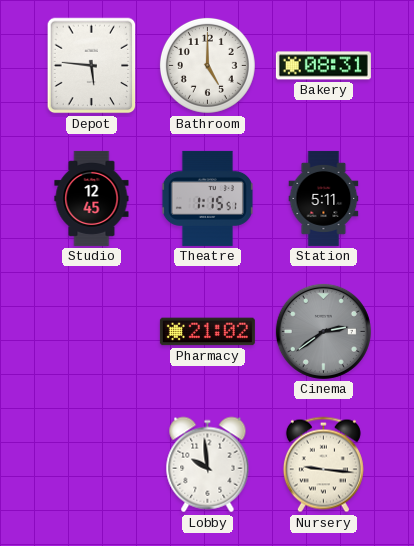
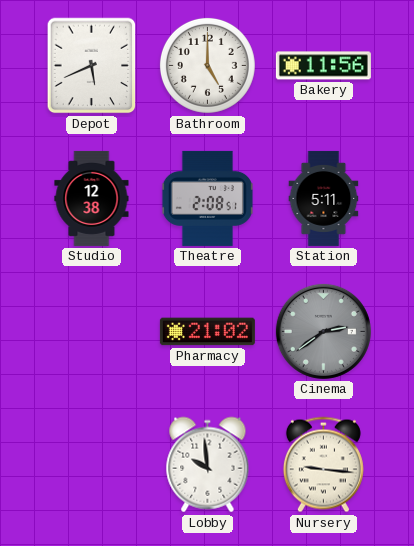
Depot: 5:46 -> 5:41
Bakery: 08:31 -> 11:56
Studio: 12:45 -> 12:38
Theatre: 1:15 -> 2:08
